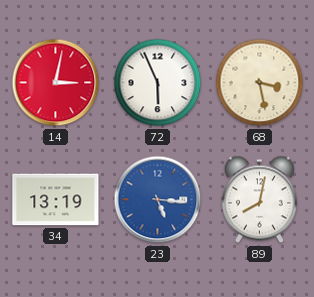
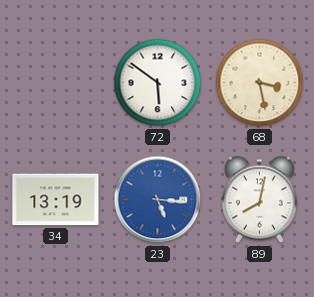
14: 3:02 -> none
72: 5:56 -> 5:51
